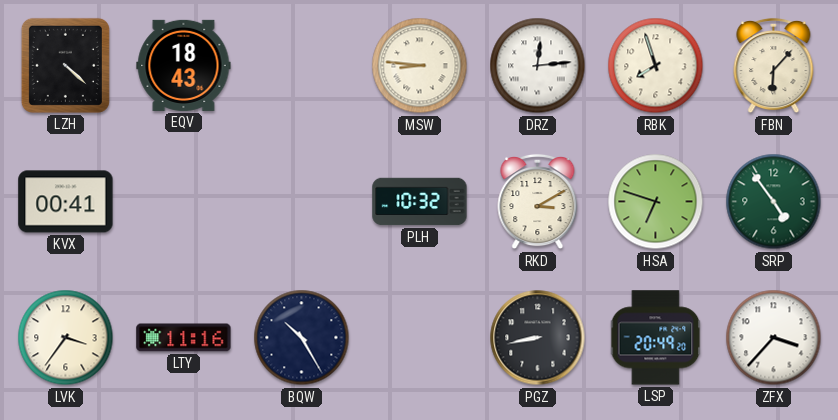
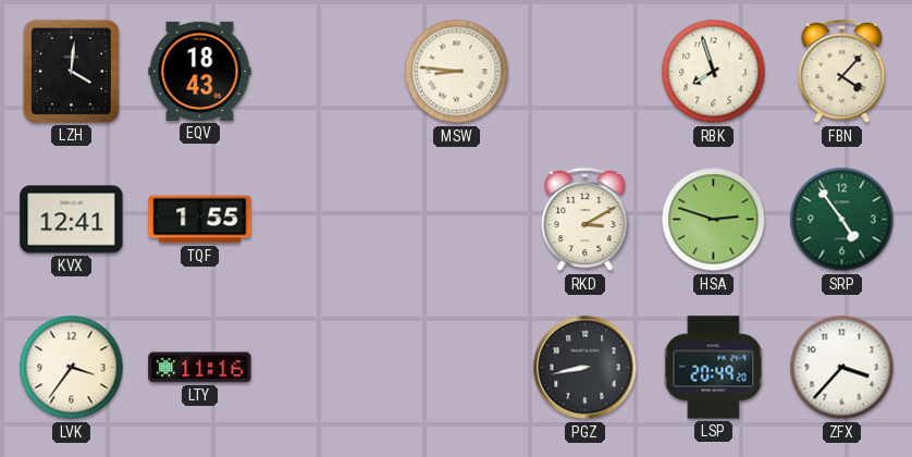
LZH: 4:22 -> 4:01
DRZ: 12:14 -> none
FBN: 6:07 -> 4:07
KVX: 00:41 -> 12:41
TQF: none -> 1:55
PLH: 10:32 -> none
HSA: 6:48 -> 2:48
BQW: 10:25 -> none
